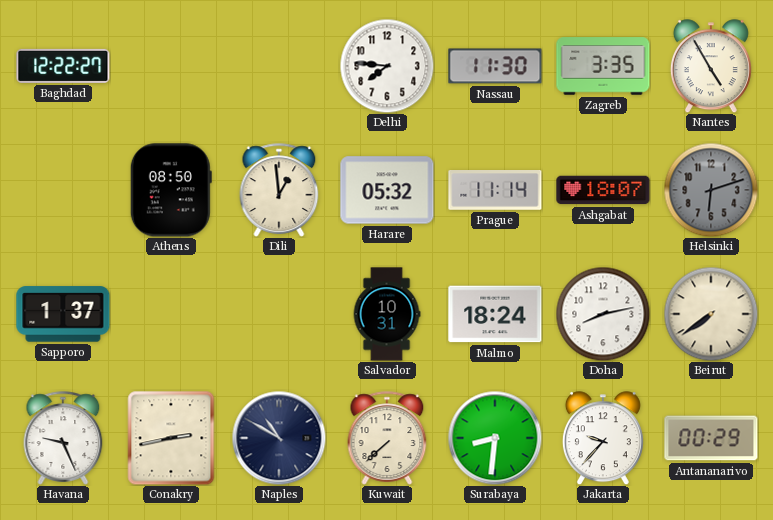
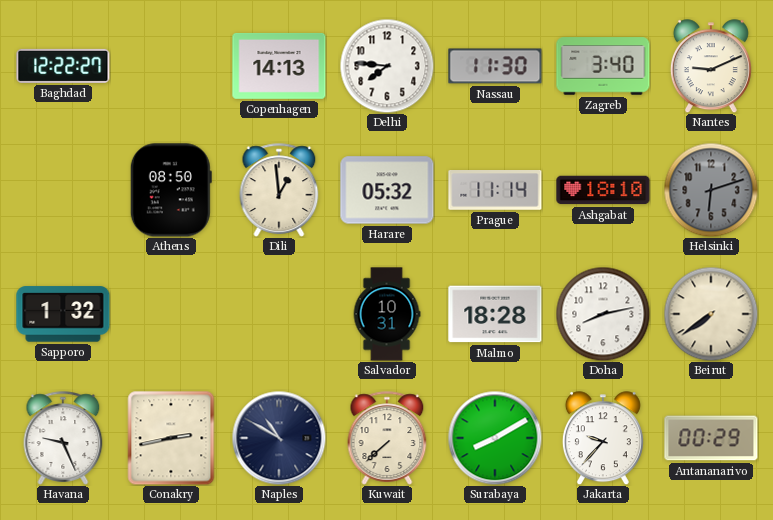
Copenhagen: none -> 14:13
Zagreb: 3:35 -> 3:40
Nantes: 4:55 -> 9:11
Ashgabat: 18:07 -> 18:10
Sapporo: 1:37 -> 1:32
Malmo: 18:24 -> 18:28
Surabaya: 8:31 -> 8:10
